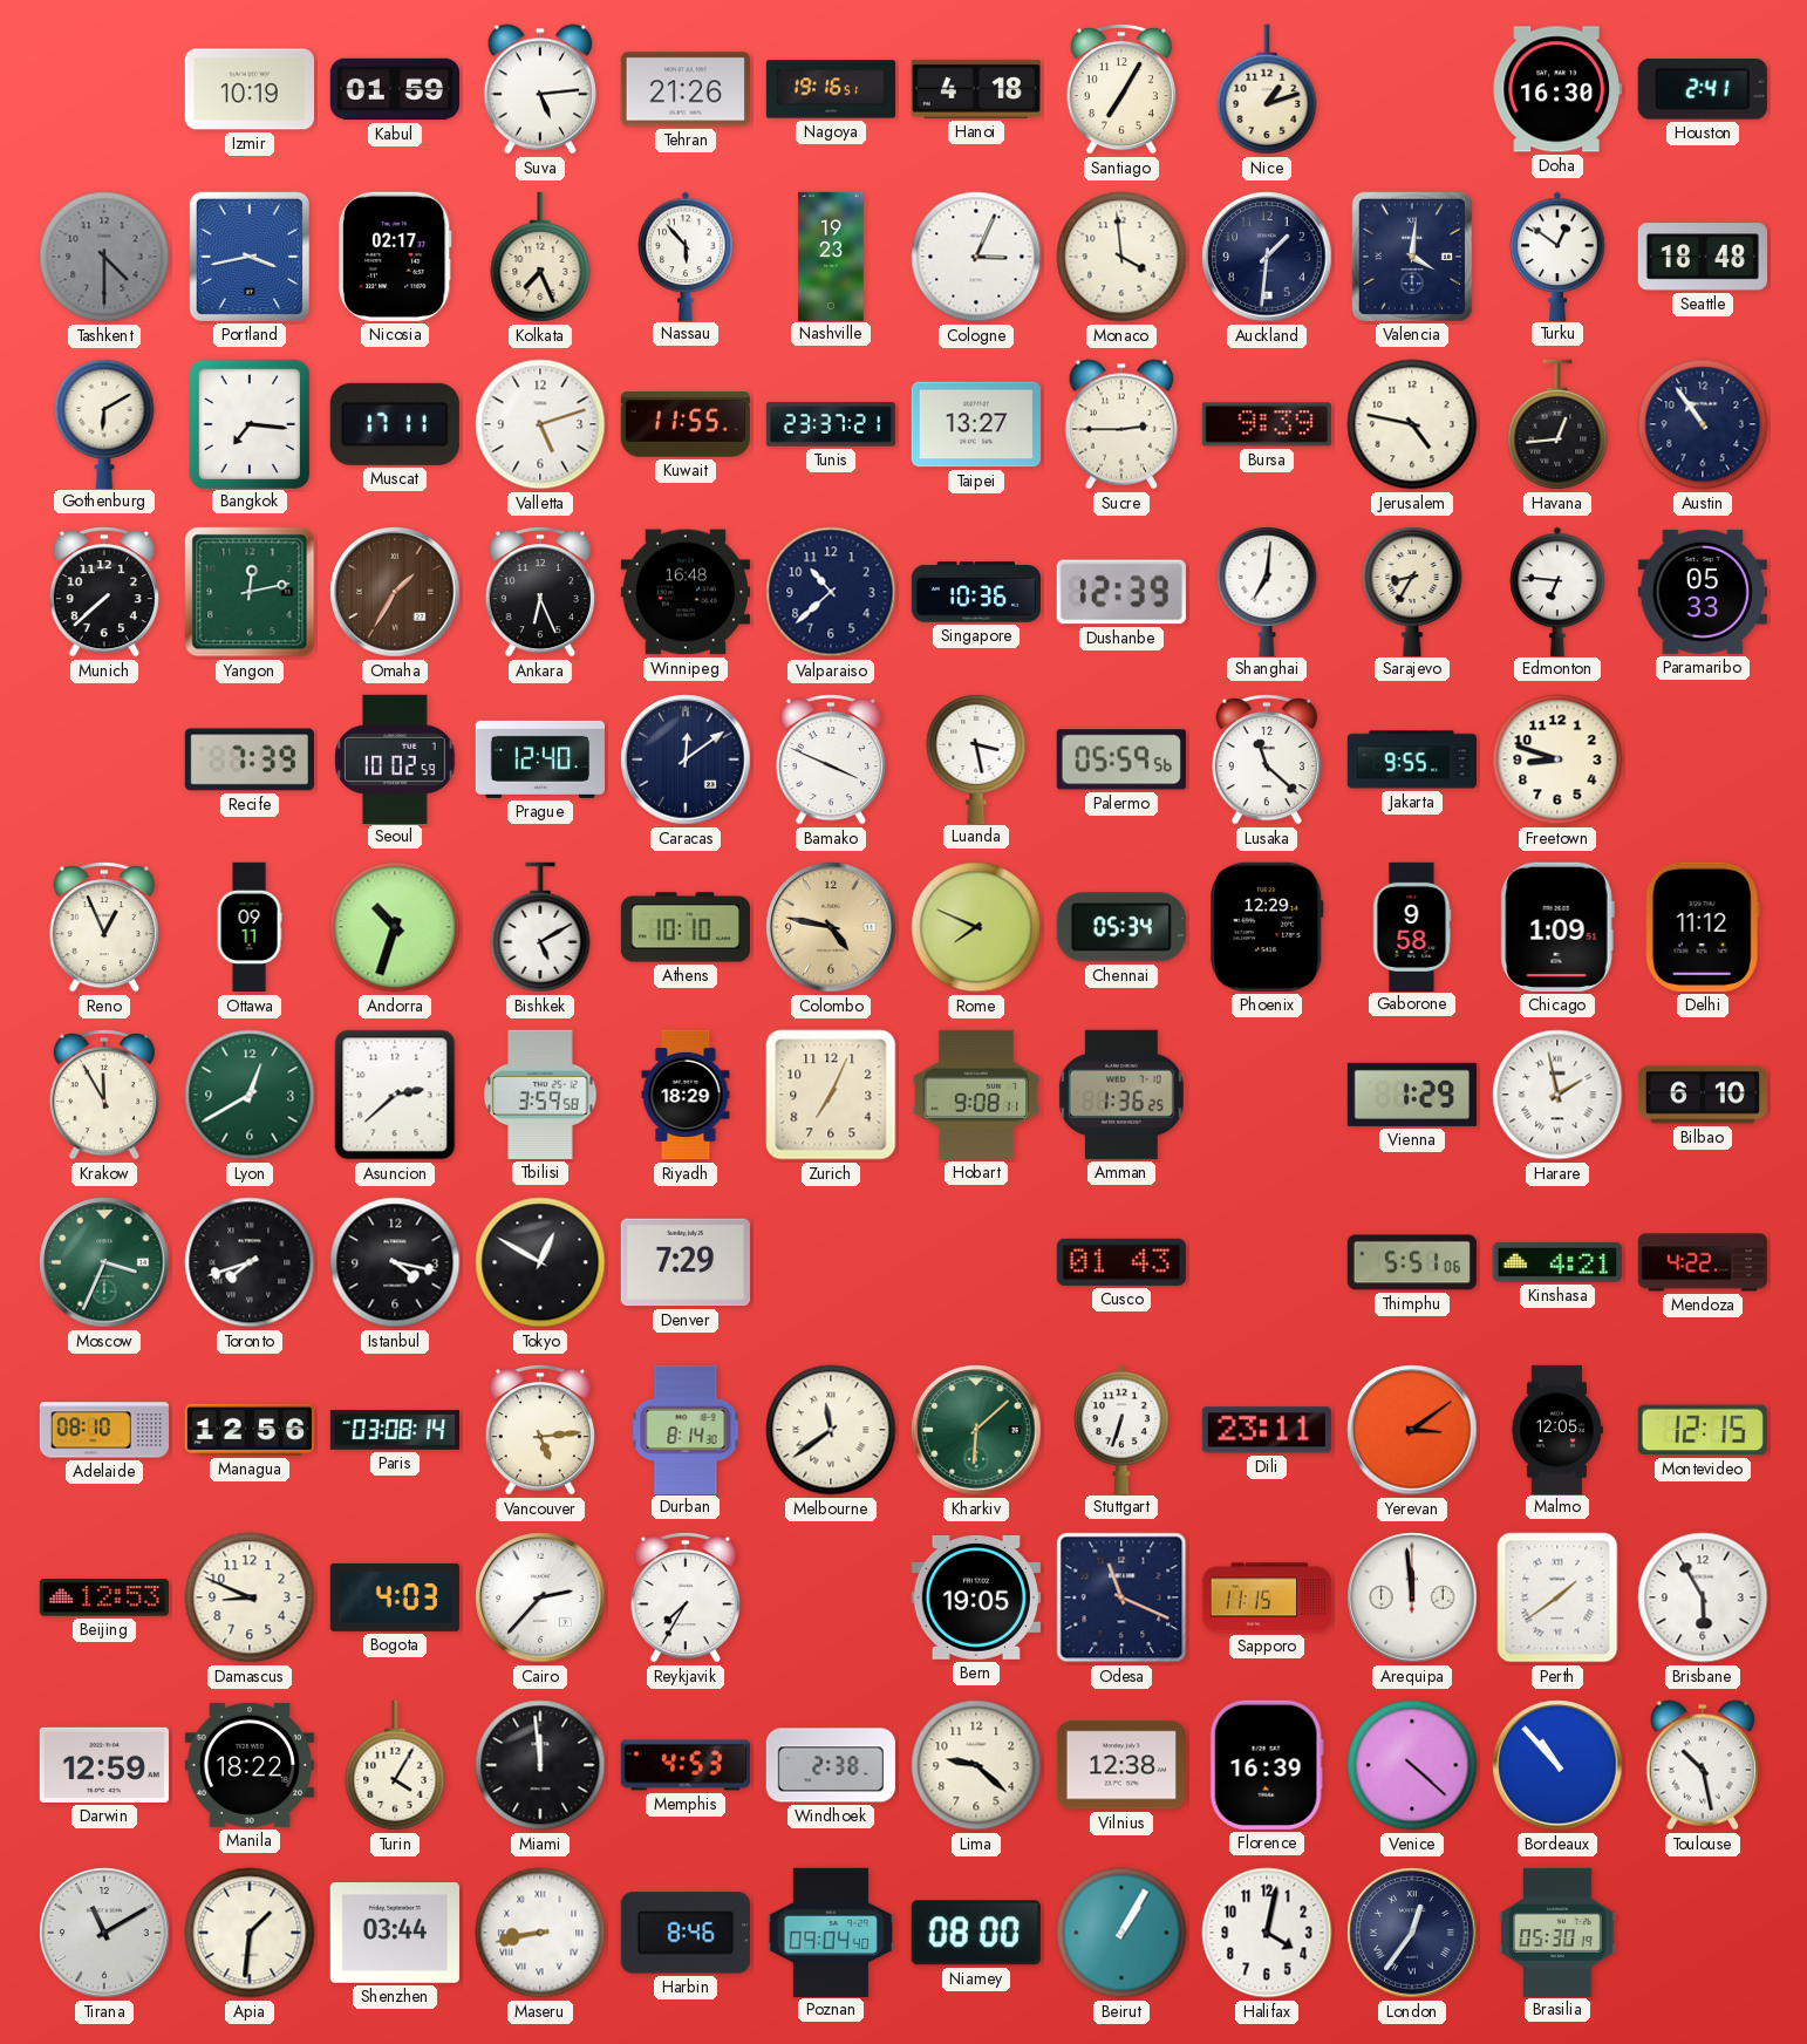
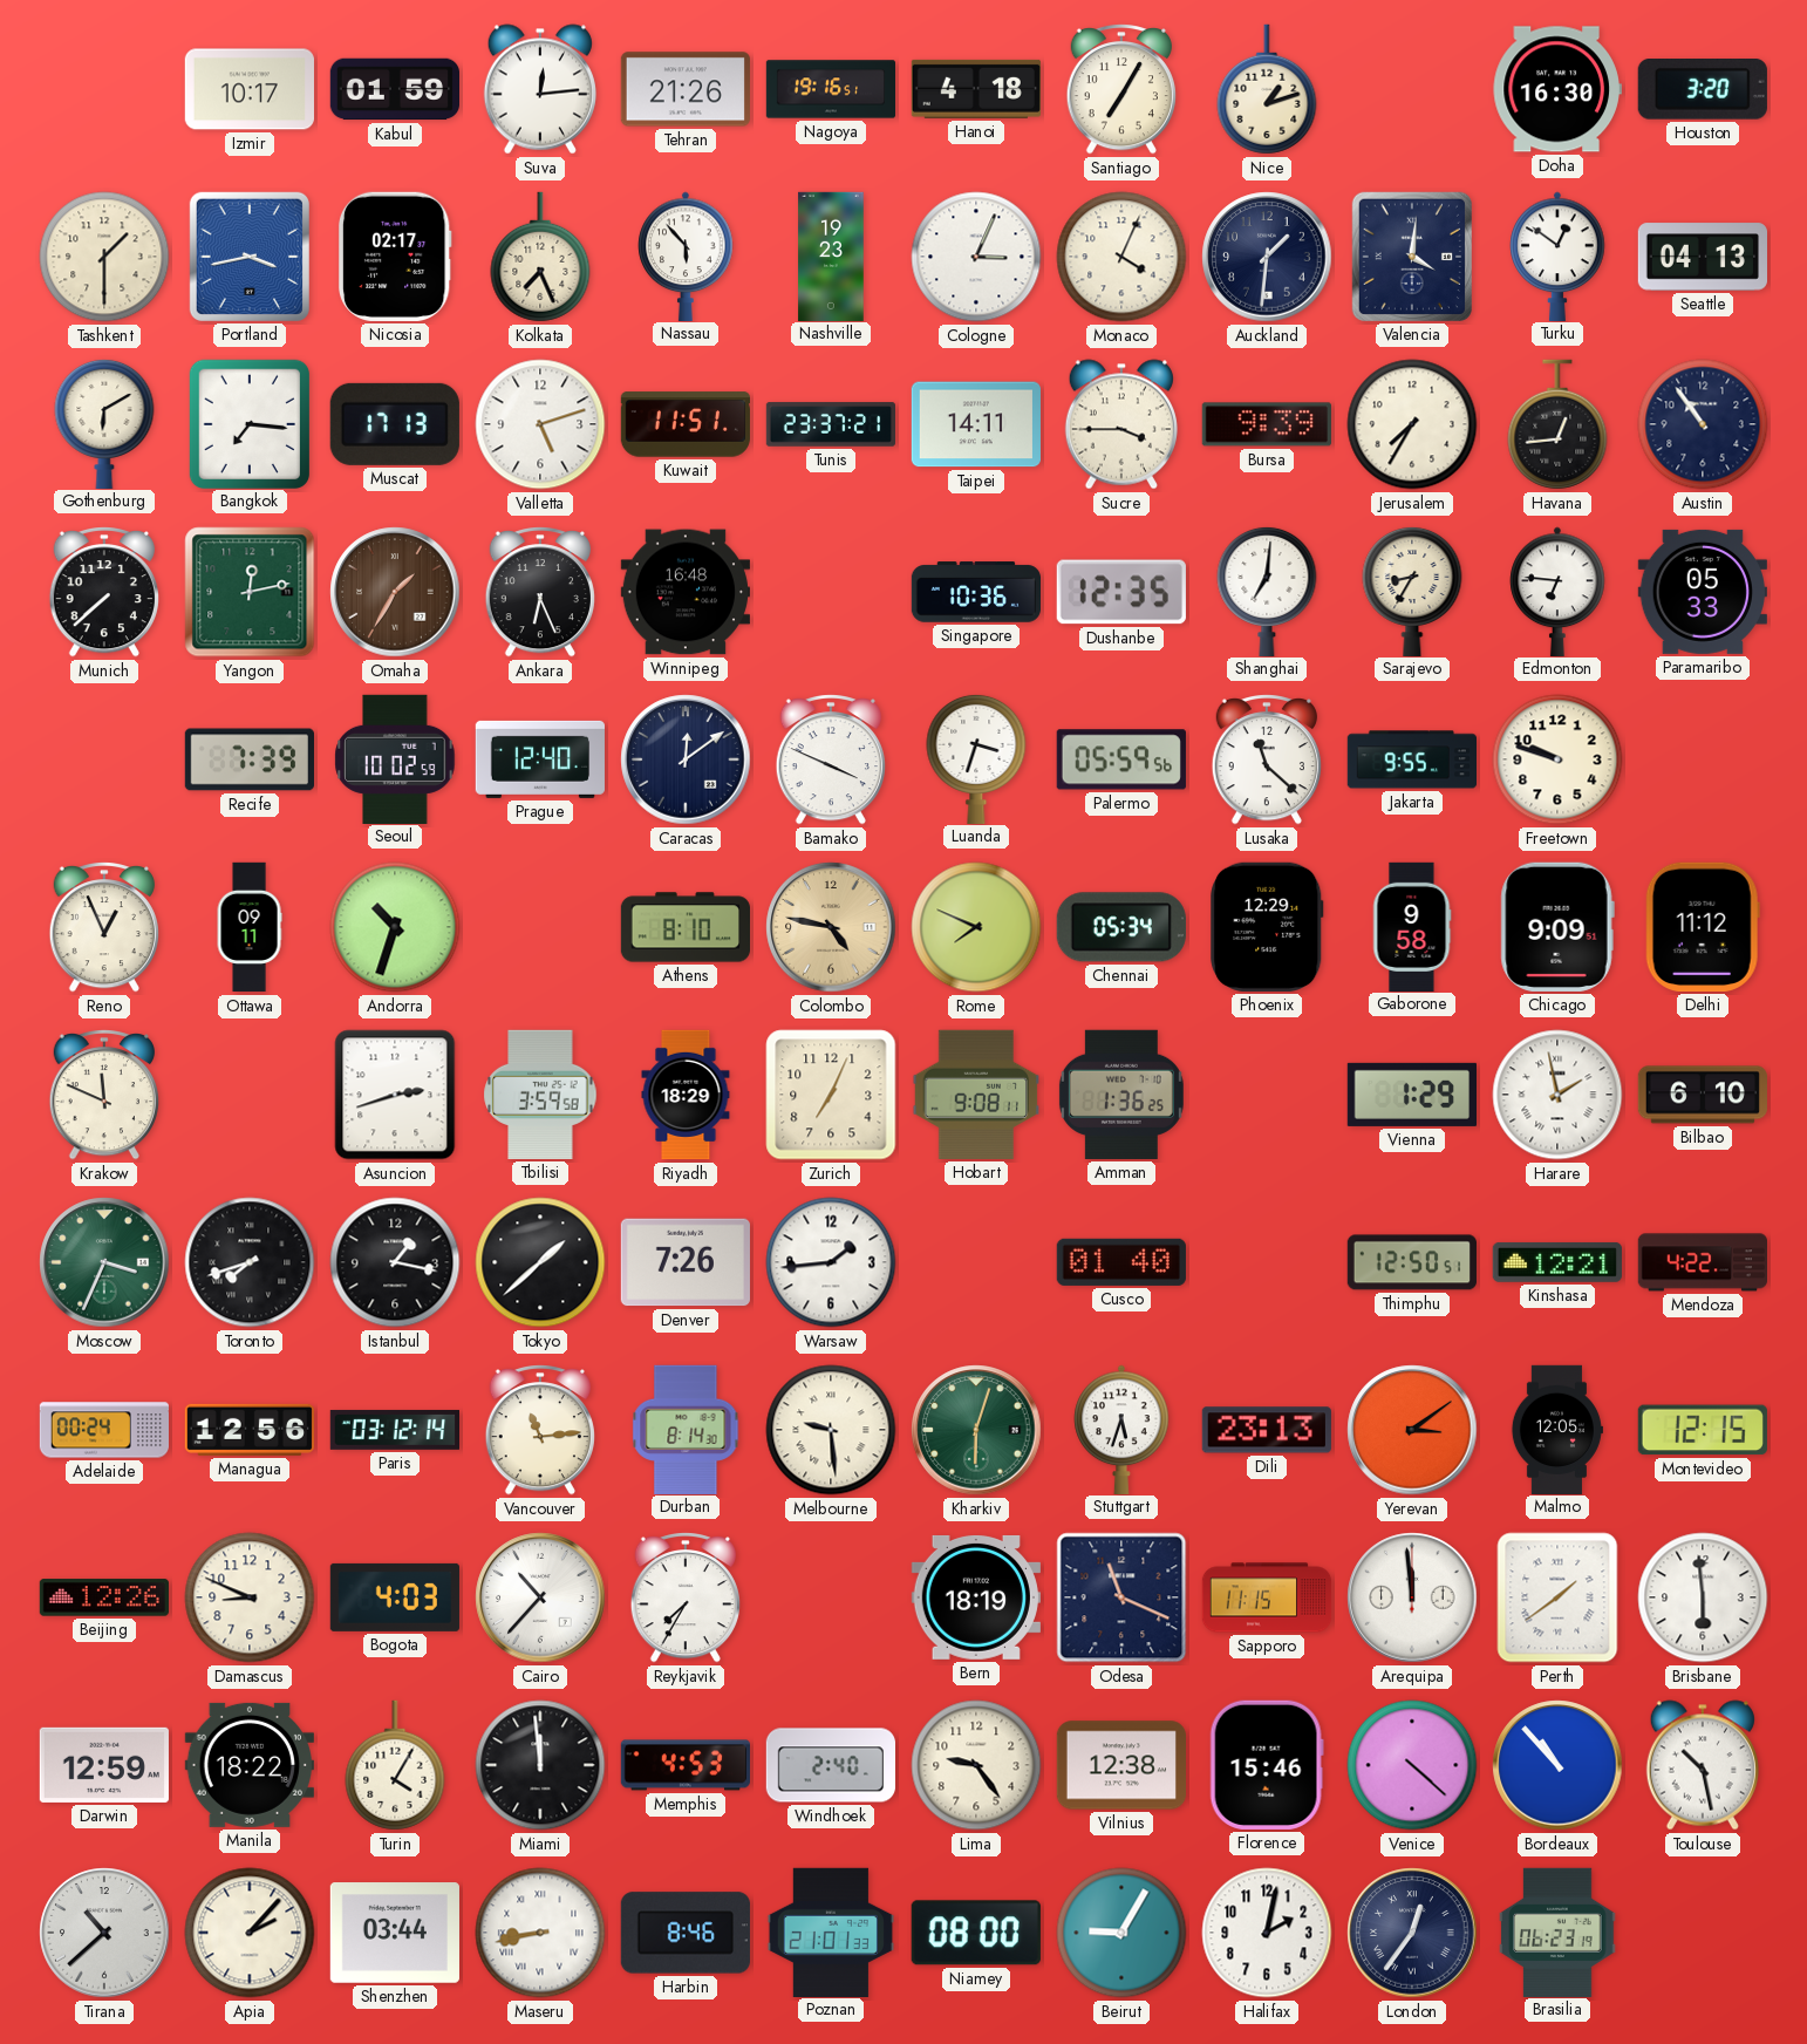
Izmir: 10:19 -> 10:17
Suva: 5:14 -> 12:14
Houston: 2:41 -> 3:20
Tashkent: 4:30 -> 1:30
Tashkent dial: grey -> cream
Monaco: 3:59 -> 4:04
Seattle: 18:48 -> 04:13
Muscat: 17:11 -> 17:13
Kuwait: 11:55 -> 11:51
Taipei: 13:27 -> 14:11
Sucre: 2:45 -> 3:45
Jerusalem: 4:47 -> 7:35
Valparaiso: 10:38 -> none
Dushanbe: 12:39 -> 12:35
Luanda: 3:28 -> 3:33
Freetown: 8:48 -> 9:48
Bishkek: 5:10 -> none
Athens: 10:10 -> 8:10
Chicago: 1:09 -> 9:09
Krakow: 11:55 -> 11:49
Lyon: 12:40 -> none
Asuncion: 2:38 -> 2:42
Istanbul: 4:17 -> 1:17
Tokyo: 12:50 -> 1:38
Denver: 7:29 -> 7:26
Warsaw: none -> 1:44
Cusco: 01:43 -> 01:40
Thimphu: 5:51 -> 12:50
Kinshasa: 4:21 -> 12:21
Adelaide: 08:10 -> 00:24
Paris: 03:08 -> 03:12
Vancouver: 5:14 -> 11:14
Melbourne: 11:39 -> 9:29
Kharkiv: 6:08 -> 6:03
Stuttgart: 6:33 -> 5:33
Dili: 23:11 -> 23:13
Beijing: 12:53 -> 12:26
Cairo: 2:37 -> 10:37
Bern: 19:05 -> 18:19
Brisbane: 5:55 -> 5:59
Windhoek: 2:38 -> 2:40
Lima: 9:22 -> 9:24
Florence: 16:39 -> 15:46
Tirana: 11:10 -> 10:38
Apia: 1:31 -> 2:07
Poznan: 09:04 -> 21:01
Beirut: 1:05 -> 9:05
Halifax: 4:02 -> 2:02
Brasilia: 05:30 -> 06:23
